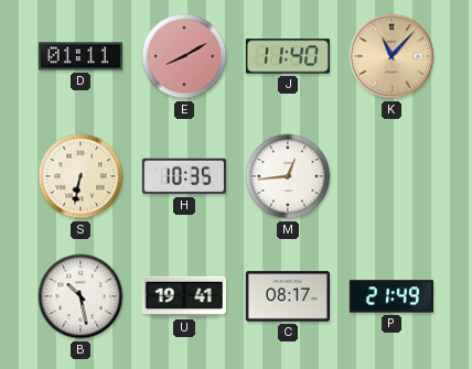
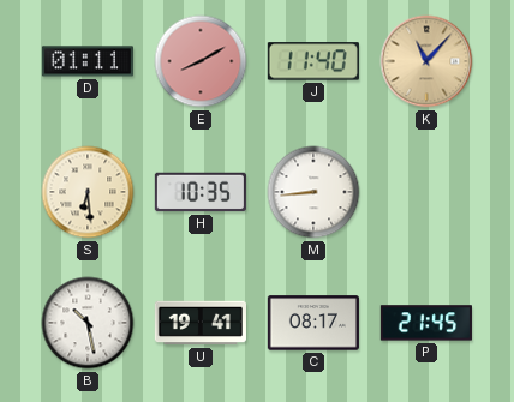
S: 6:32 -> 6:29
M: 12:44 -> 8:44
P: 21:49 -> 21:45
